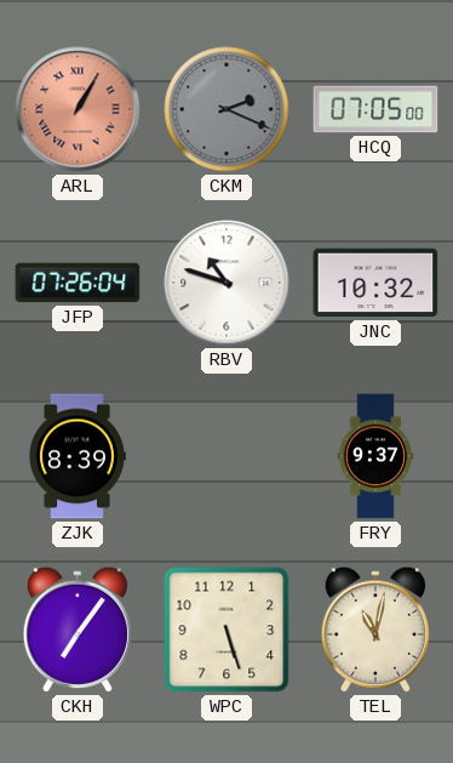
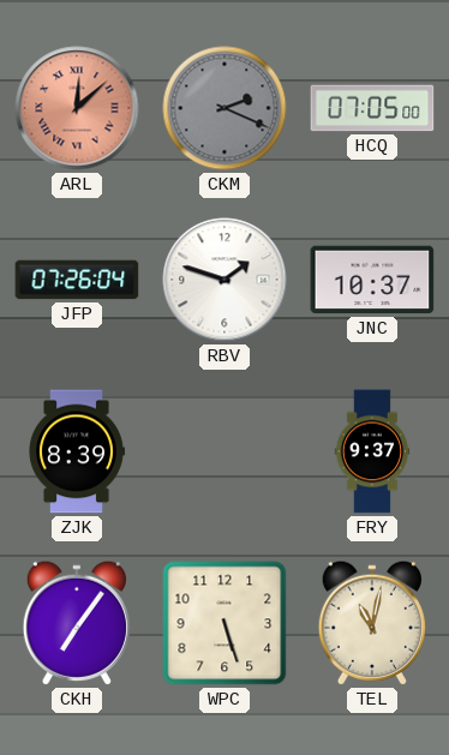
ARL: 1:05 -> 12:08
RBV: 10:48 -> 1:48
JNC: 10:32 -> 10:37
